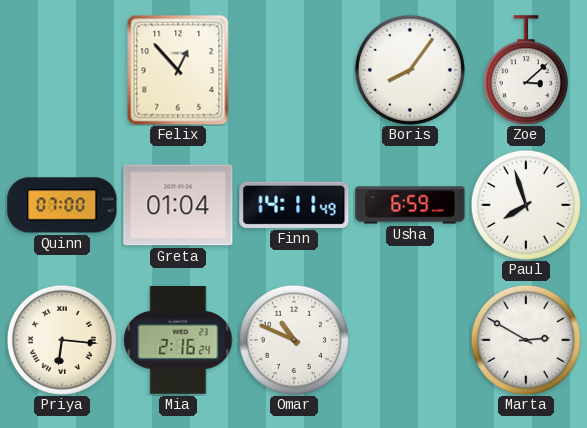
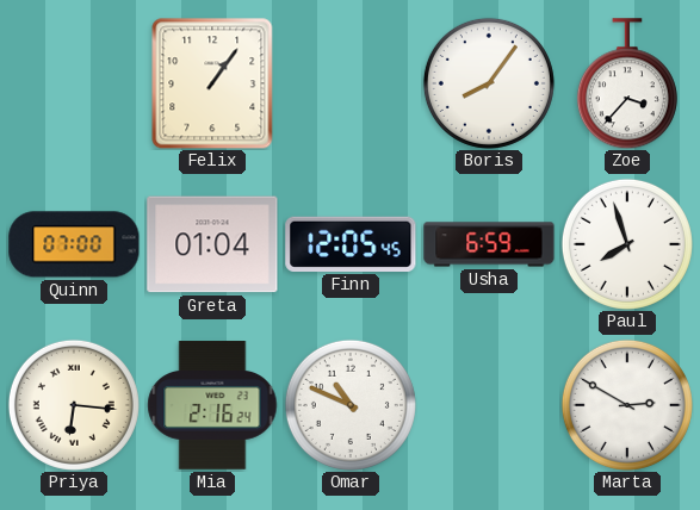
Felix: 12:53 -> 1:06
Zoe: 3:08 -> 3:37
Finn: 14:11 -> 12:05
